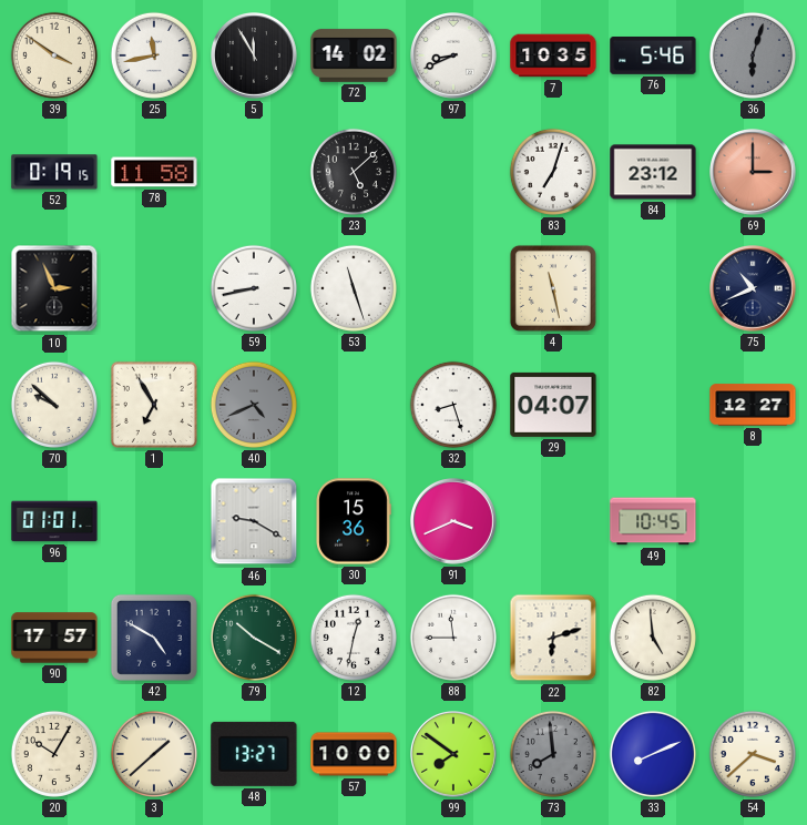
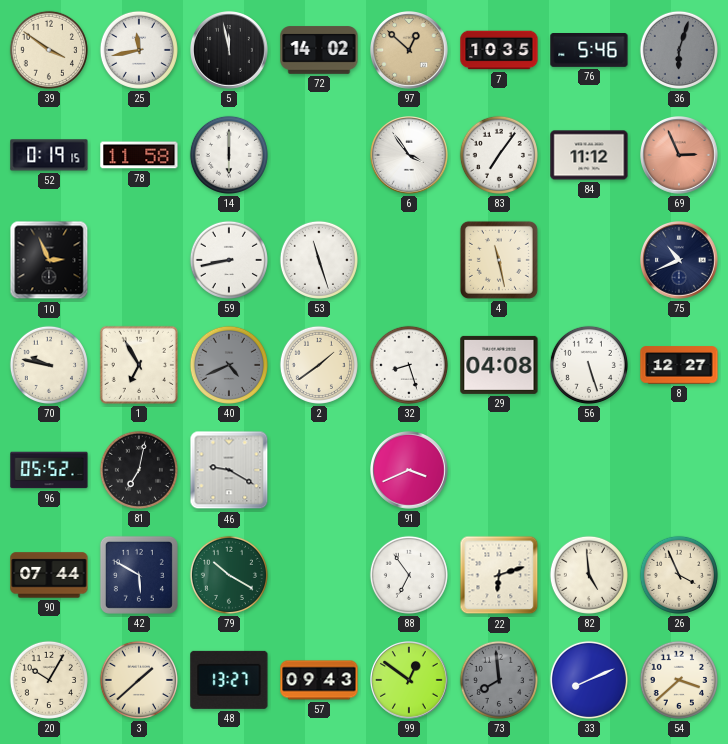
5: 11:55 -> 11:58
97: 8:41 -> 12:52
97 dial: white -> champagne
14: none -> 6:00
23: 5:08 -> none
6: none -> 3:54
83: 7:03 -> 7:06
84: 23:12 -> 11:12
69: 3:00 -> 2:56
70: 9:52 -> 9:47
2: none -> 1:39
29: 04:07 -> 04:08
56: none -> 5:27
96: 01:01 -> 05:52
81: none -> 7:02
30: 15:36 -> none
49: 10:45 -> none
90: 17:57 -> 07:44
42: 4:50 -> 5:50
12: 12:32 -> none
88: 11:45 -> 6:54
26: none -> 3:56
57: 10:00 -> 09:43
99: 7:51 -> 12:51
